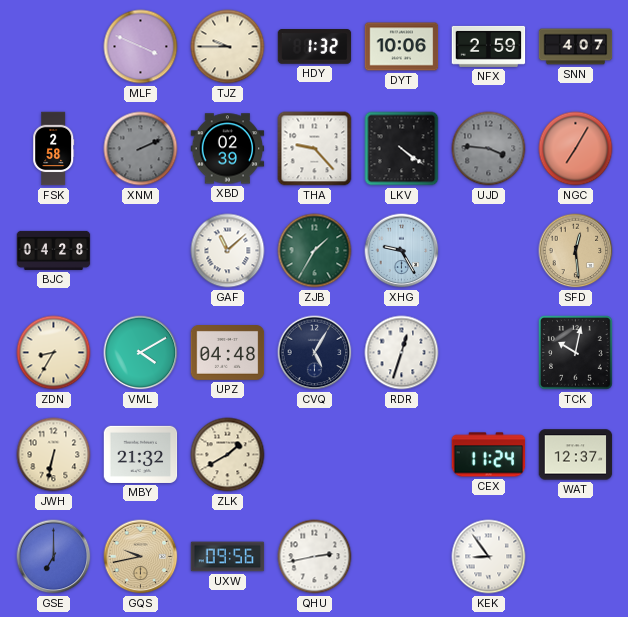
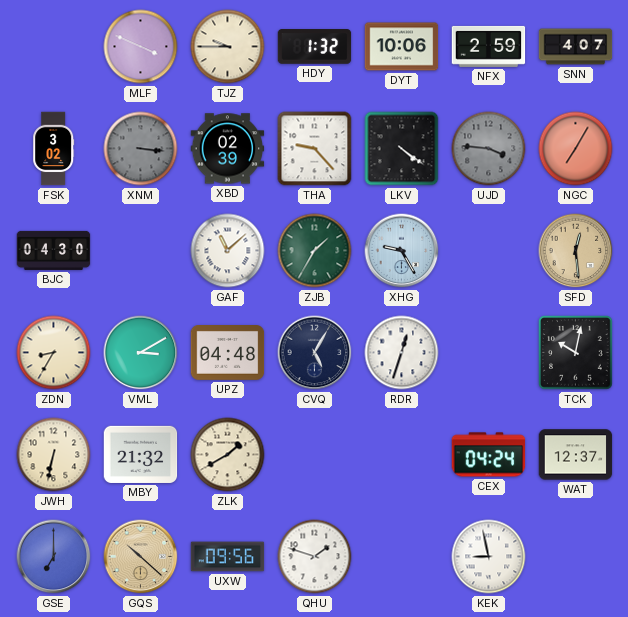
FSK: 2:58 -> 3:02
XNM: 2:11 -> 3:16
BJC: 04:28 -> 04:30
VML: 4:10 -> 3:10
CEX: 11:24 -> 04:24
GQS: 9:43 -> 10:22
QHU: 2:43 -> 1:48
KEK: 8:54 -> 8:58
